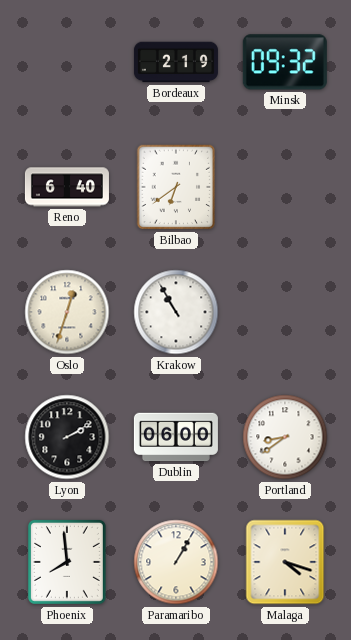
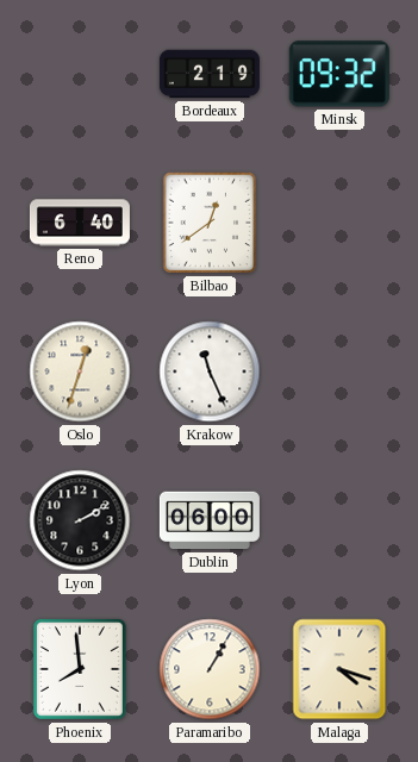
Bilbao: 6:39 -> 12:39
Krakow: 10:55 -> 11:26
Portland: 8:39 -> none
